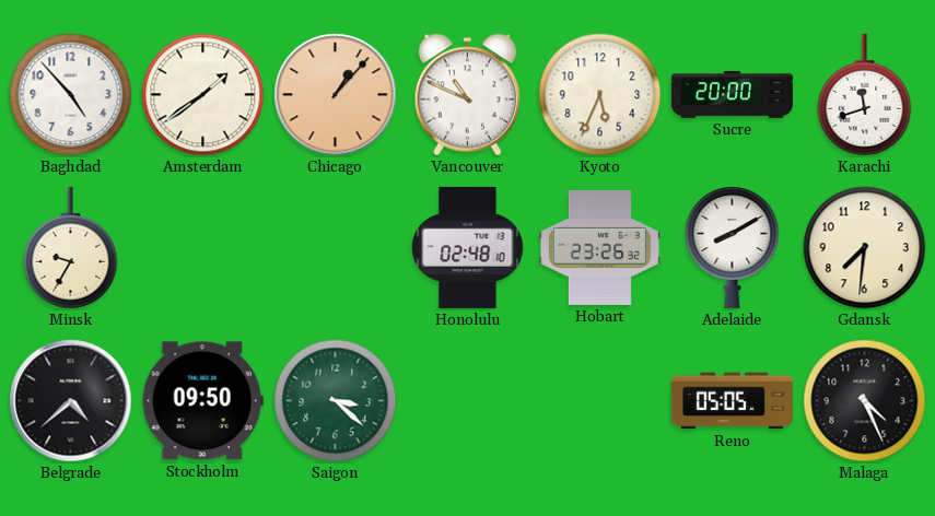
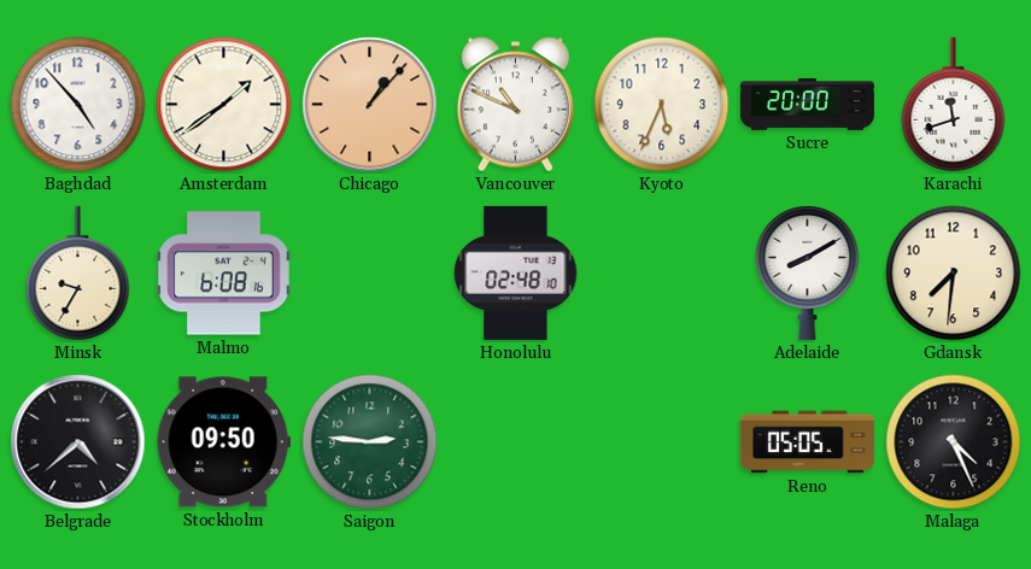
Malmo: none -> 6:08
Hobart: 23:26 -> none
Saigon: 3:22 -> 2:46
